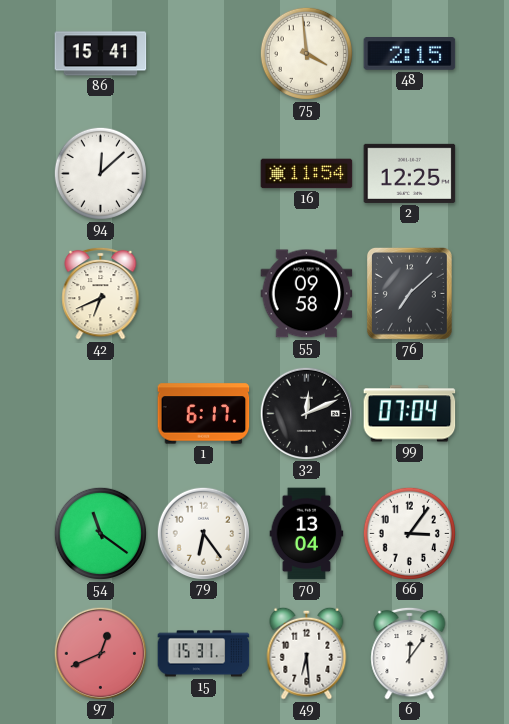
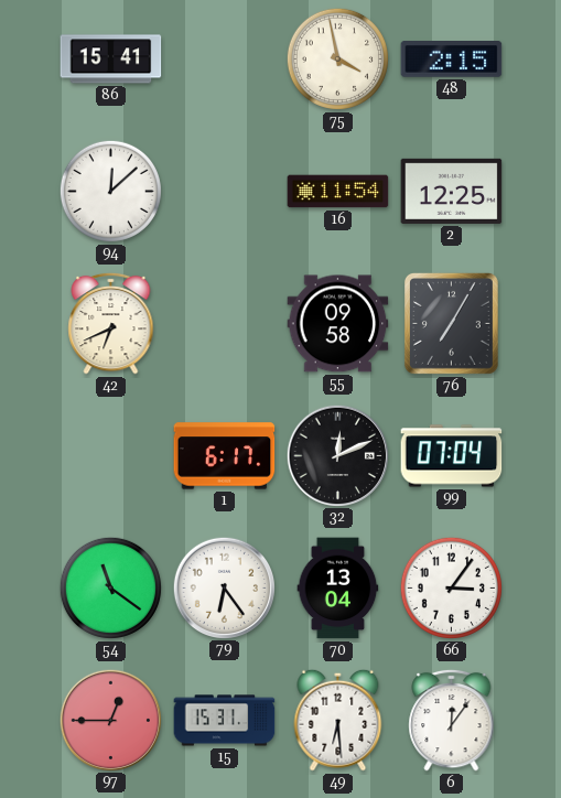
75: 3:59 -> 3:58
76: 7:08 -> 7:05
97: 12:41 -> 12:45
